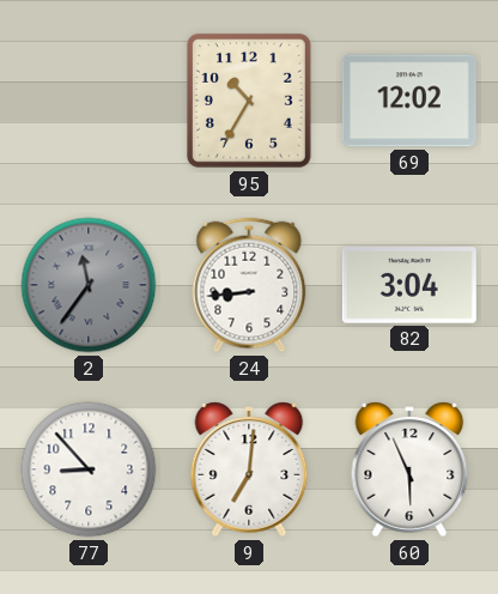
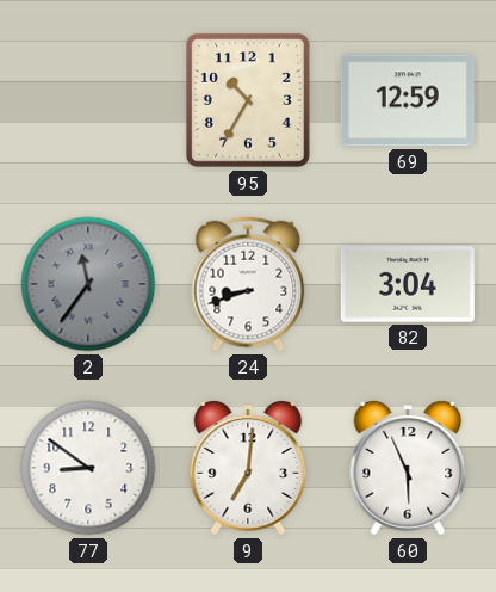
69: 12:02 -> 12:59
24: 8:44 -> 8:42
77: 8:53 -> 8:51
